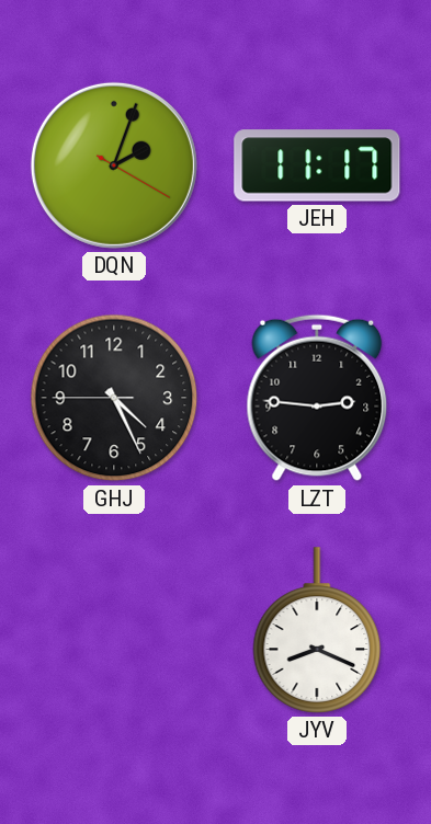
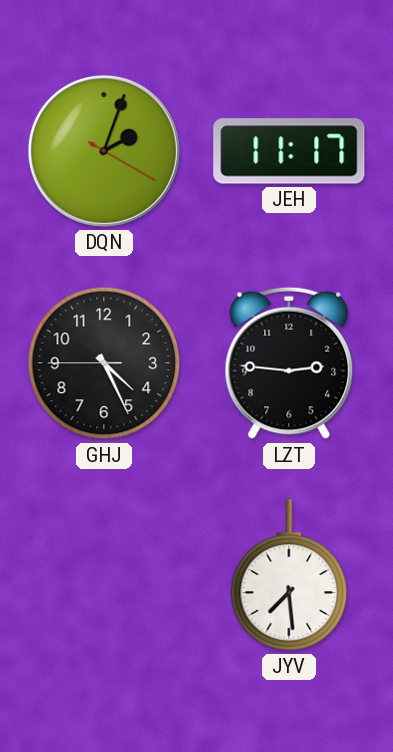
JYV: 8:19 -> 7:29
